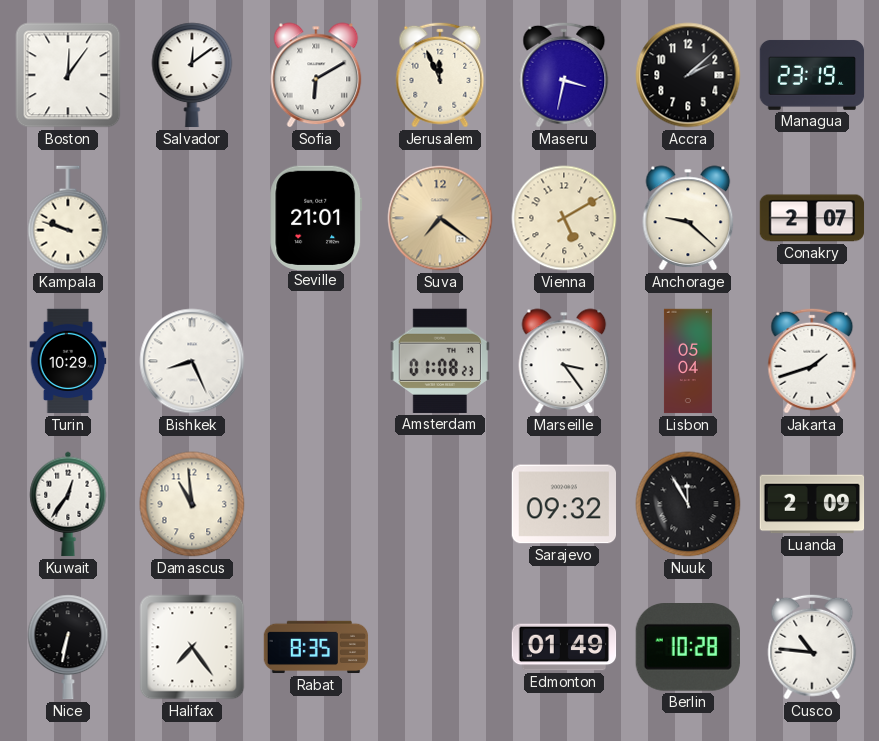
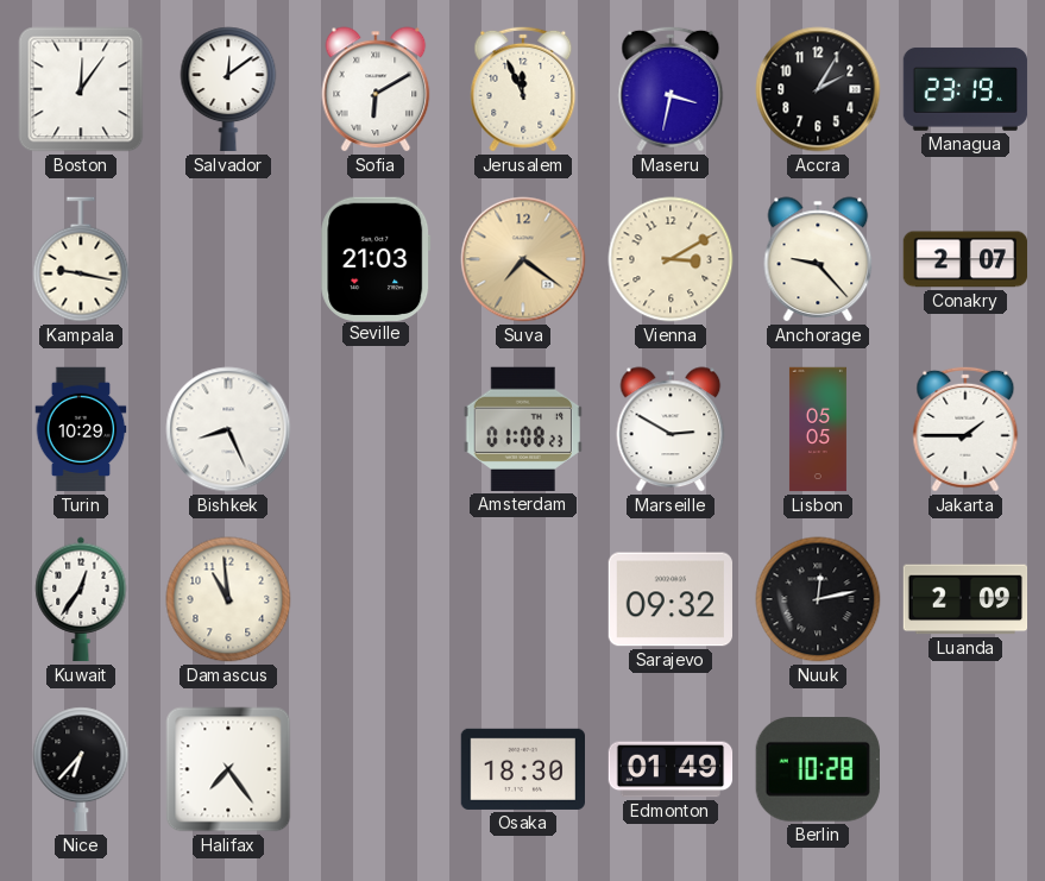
Accra: 2:08 -> 2:05
Kampala: 9:48 -> 9:17
Seville: 21:01 -> 21:03
Vienna: 5:10 -> 3:10
Anchorage: 9:22 -> 9:23
Marseille: 3:24 -> 2:50
Lisbon: 05:04 -> 05:05
Jakarta: 1:42 -> 1:45
Nuuk: 11:55 -> 12:13
Nice: 6:32 -> 6:37
Rabat: 8:35 -> none
Osaka: none -> 18:30
Cusco: 10:46 -> none
